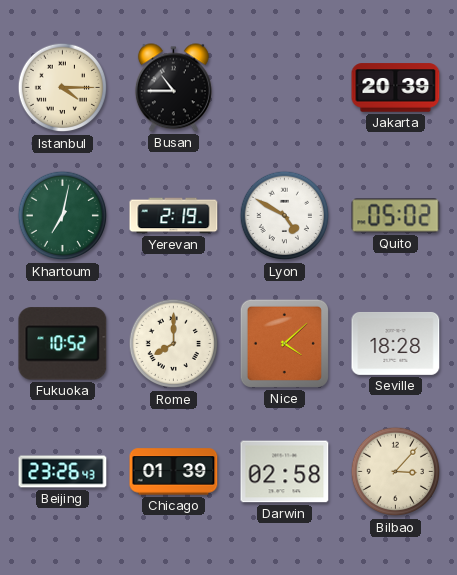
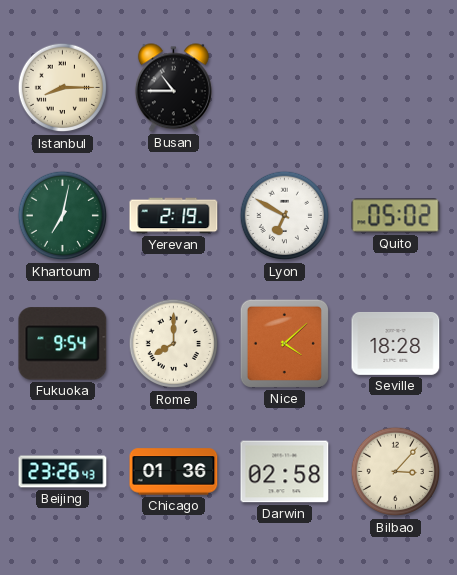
Istanbul: 4:15 -> 8:15
Jakarta: 20:39 -> none
Lyon: 4:50 -> 6:50
Fukuoka: 10:52 -> 9:54
Chicago: 01:39 -> 01:36
